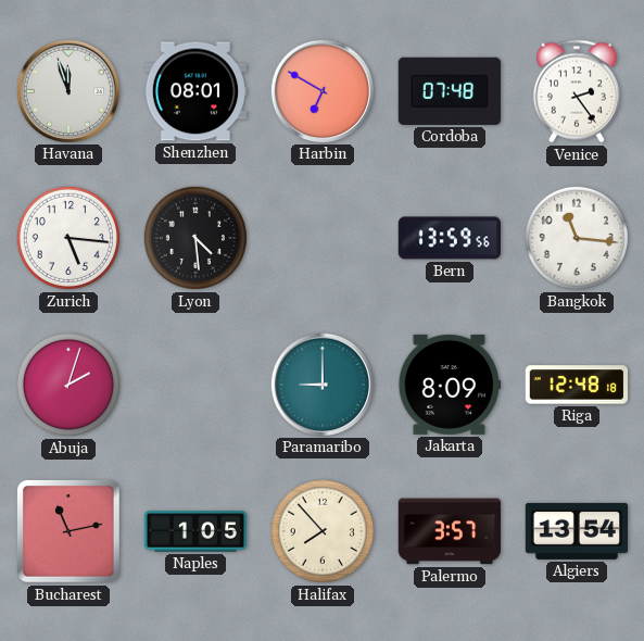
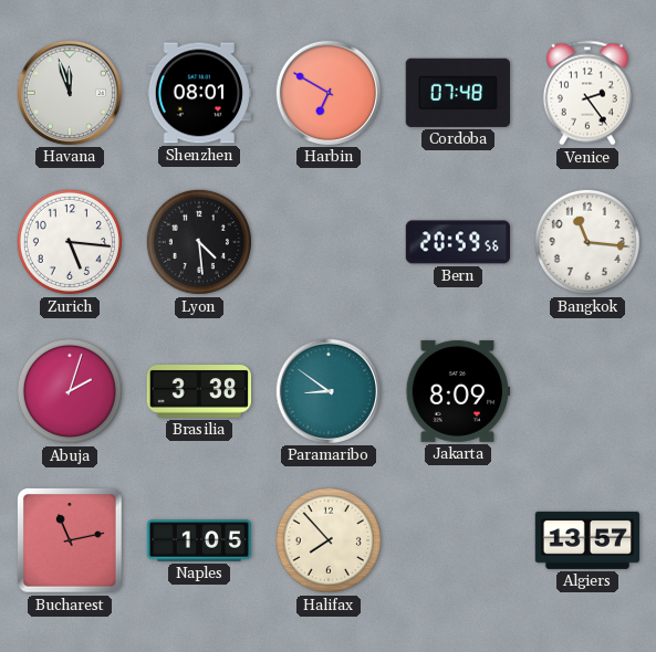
Bern: 13:59 -> 20:59
Brasilia: none -> 3:38
Paramaribo: 9:00 -> 8:51
Riga: 12:48 -> none
Palermo: 3:57 -> none
Algiers: 13:54 -> 13:57
